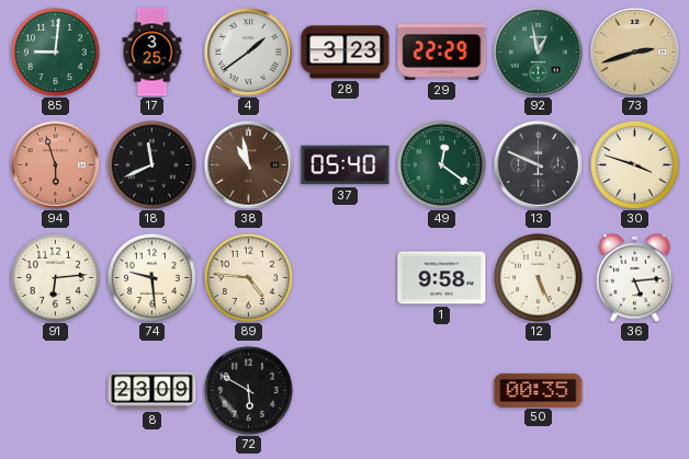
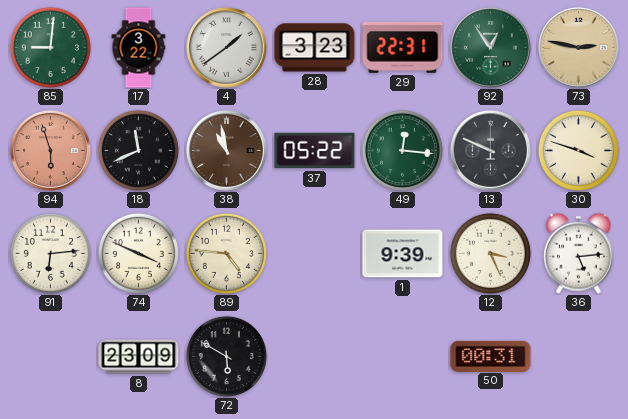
17: 3:25 -> 3:22
29: 22:29 -> 22:31
92: 12:58 -> 12:54
73: 2:42 -> 2:47
37: 05:40 -> 05:22
49: 12:21 -> 12:16
74: 9:29 -> 3:49
1: 9:58 -> 9:39
12: 5:26 -> 3:26
50: 00:35 -> 00:31
